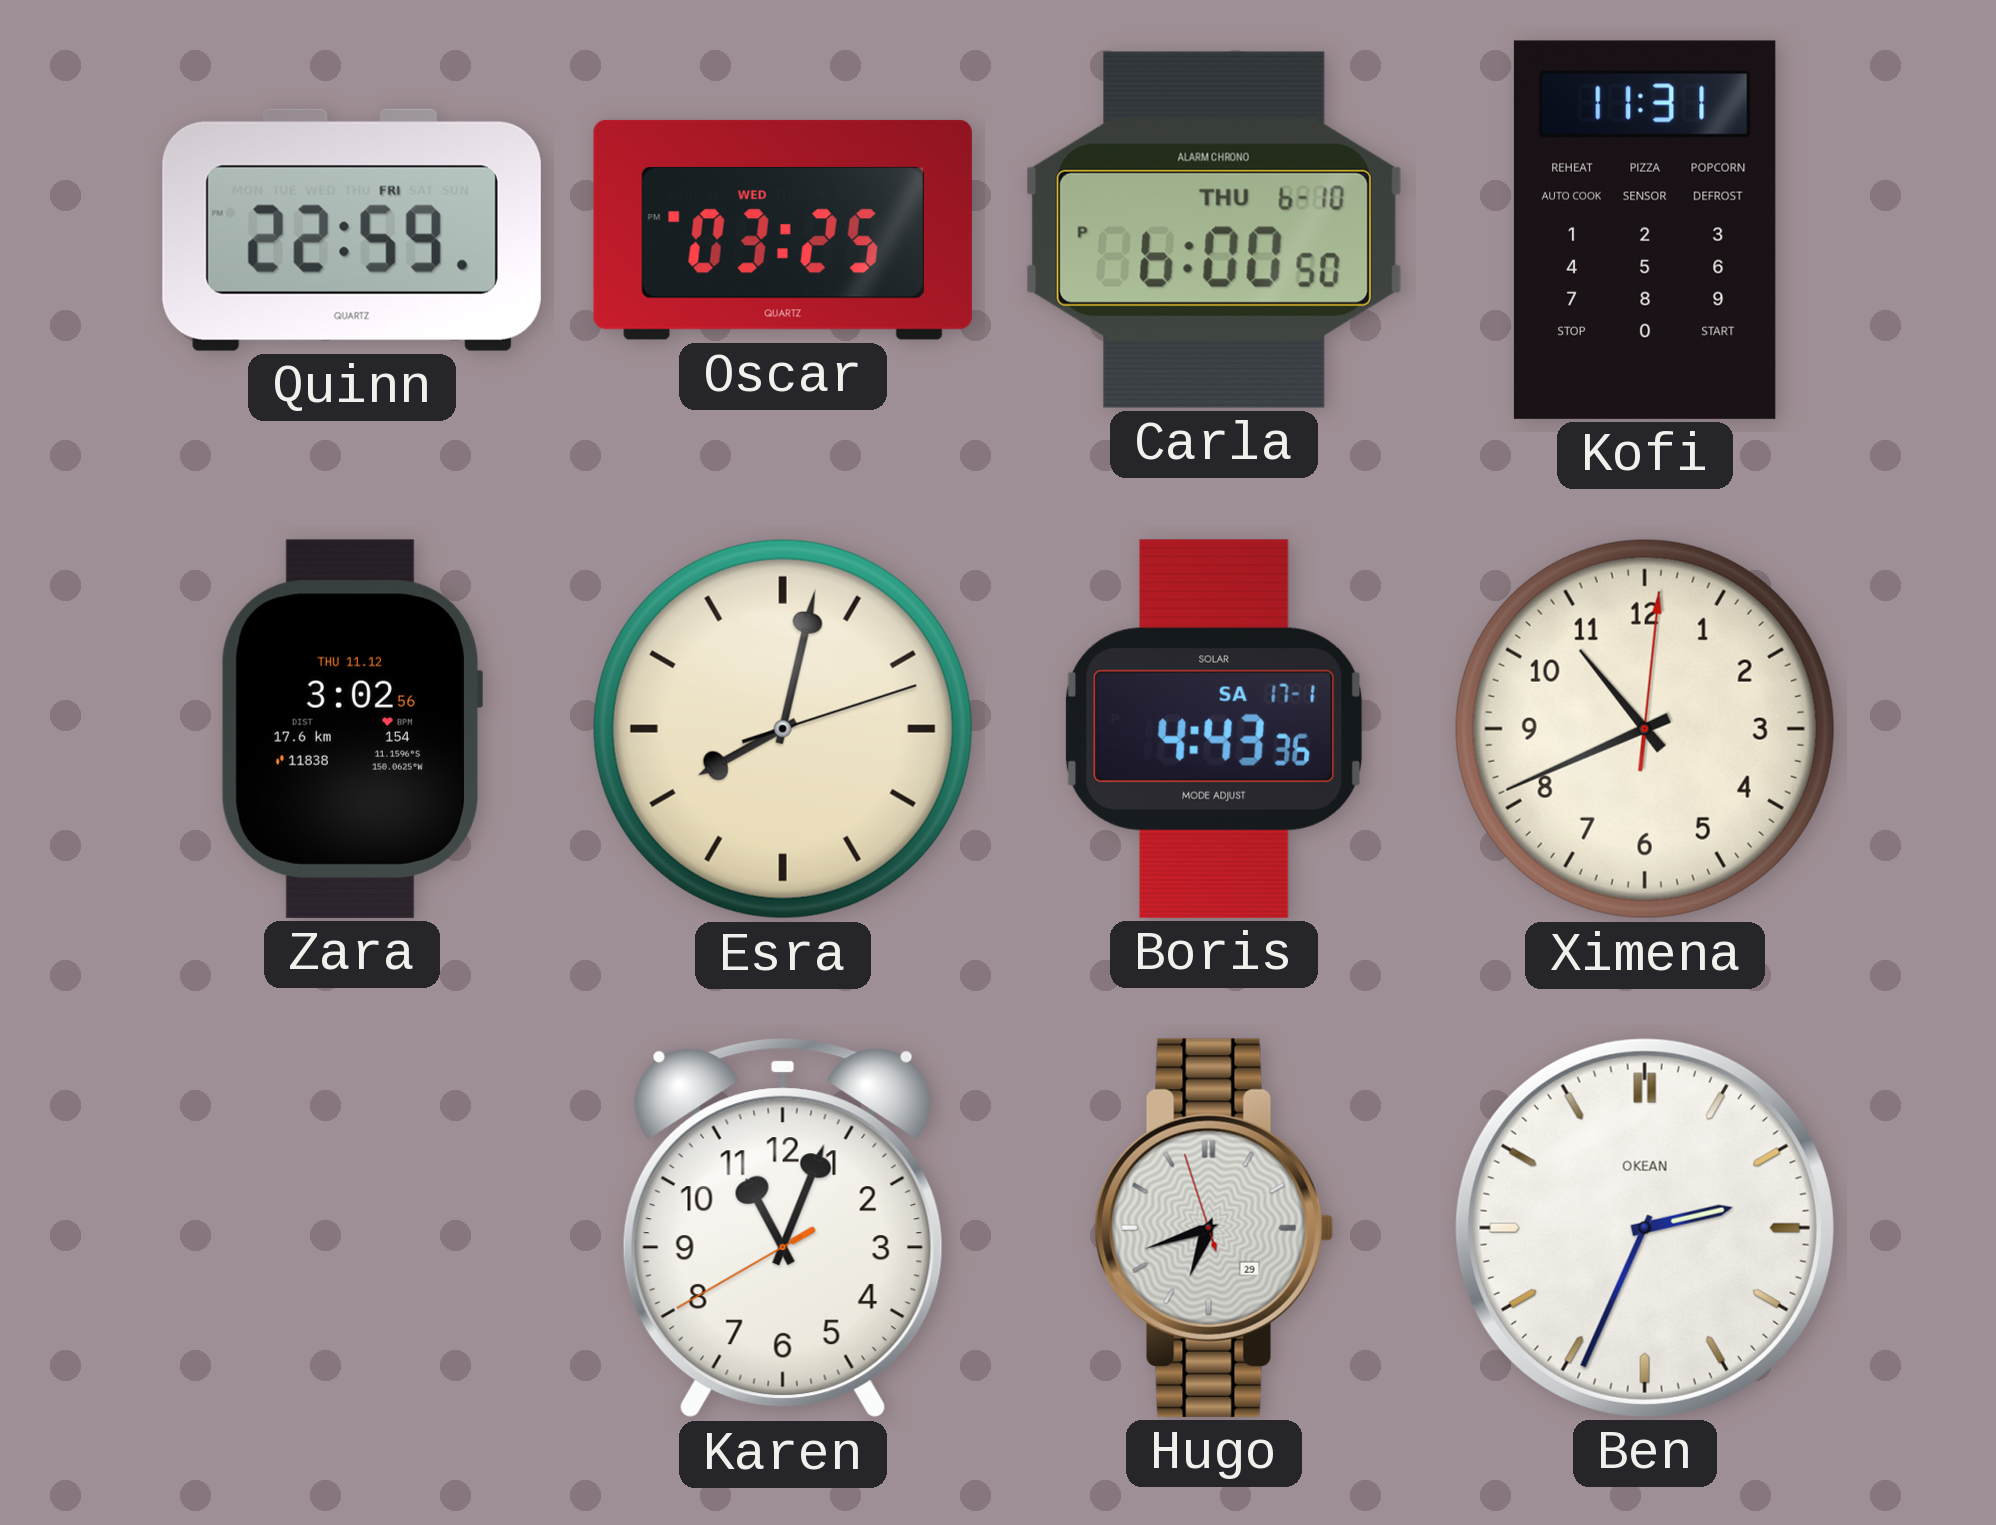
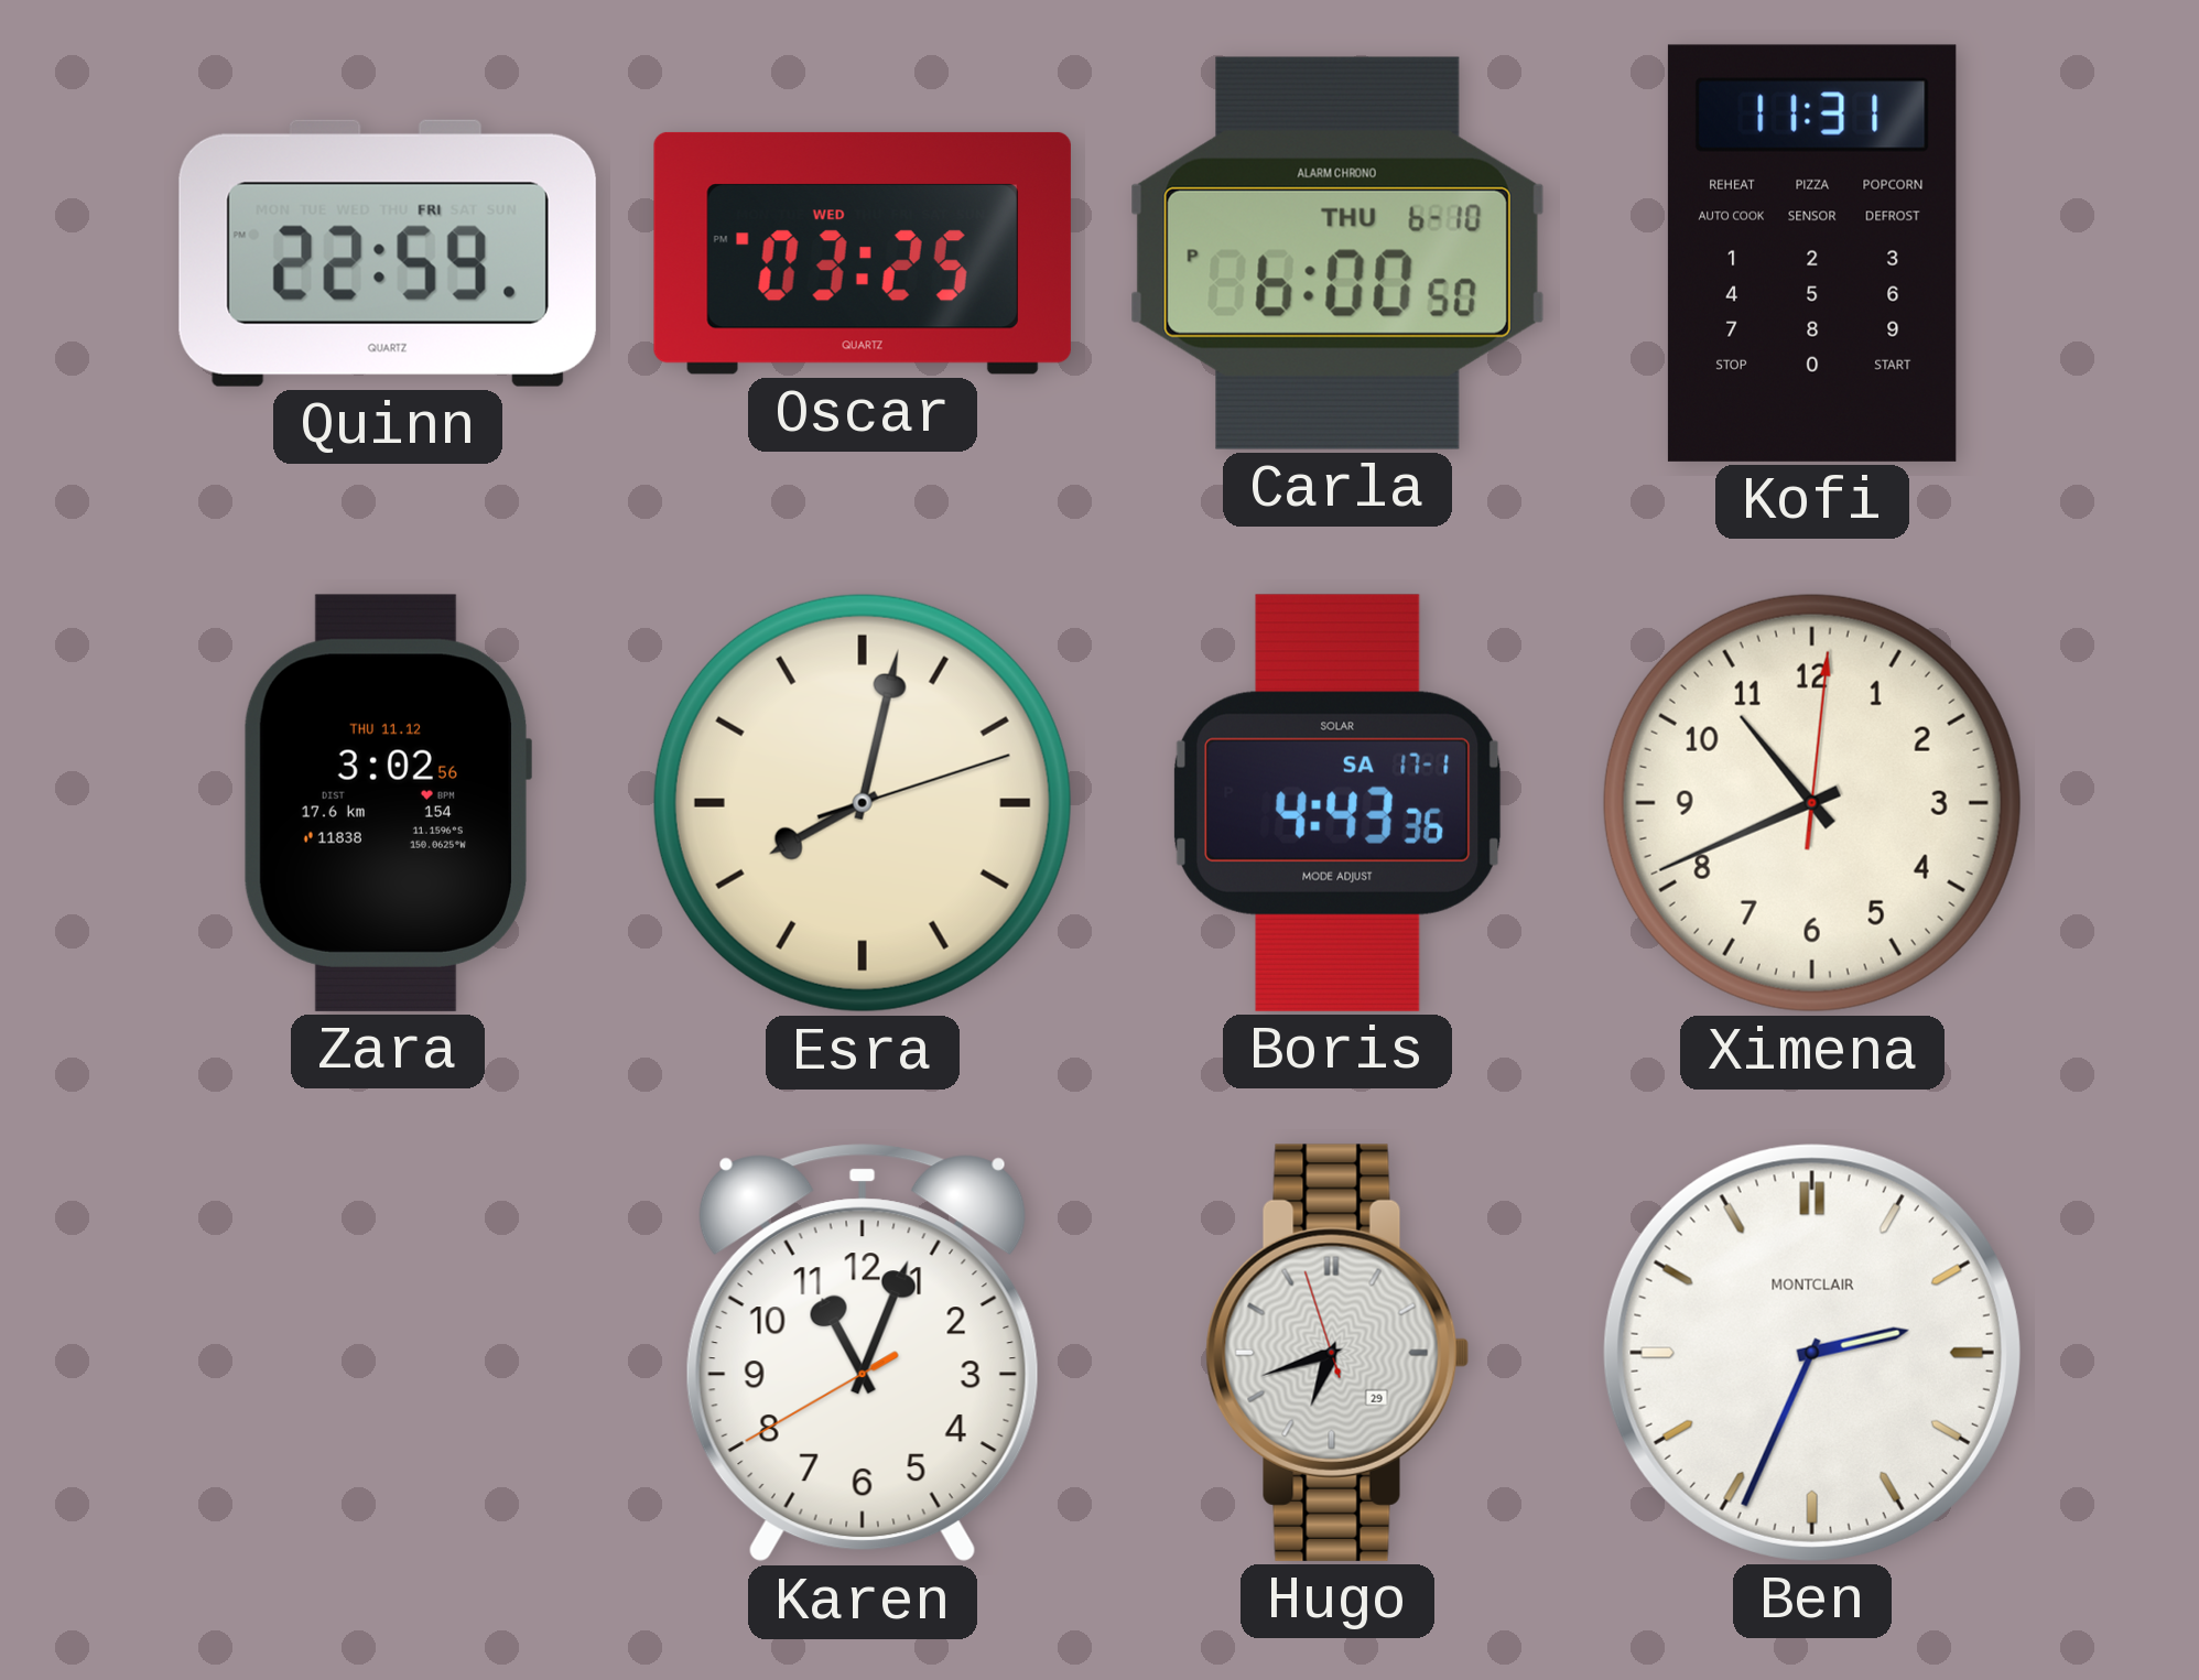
Ben brand: OKEAN -> MONTCLAIR
